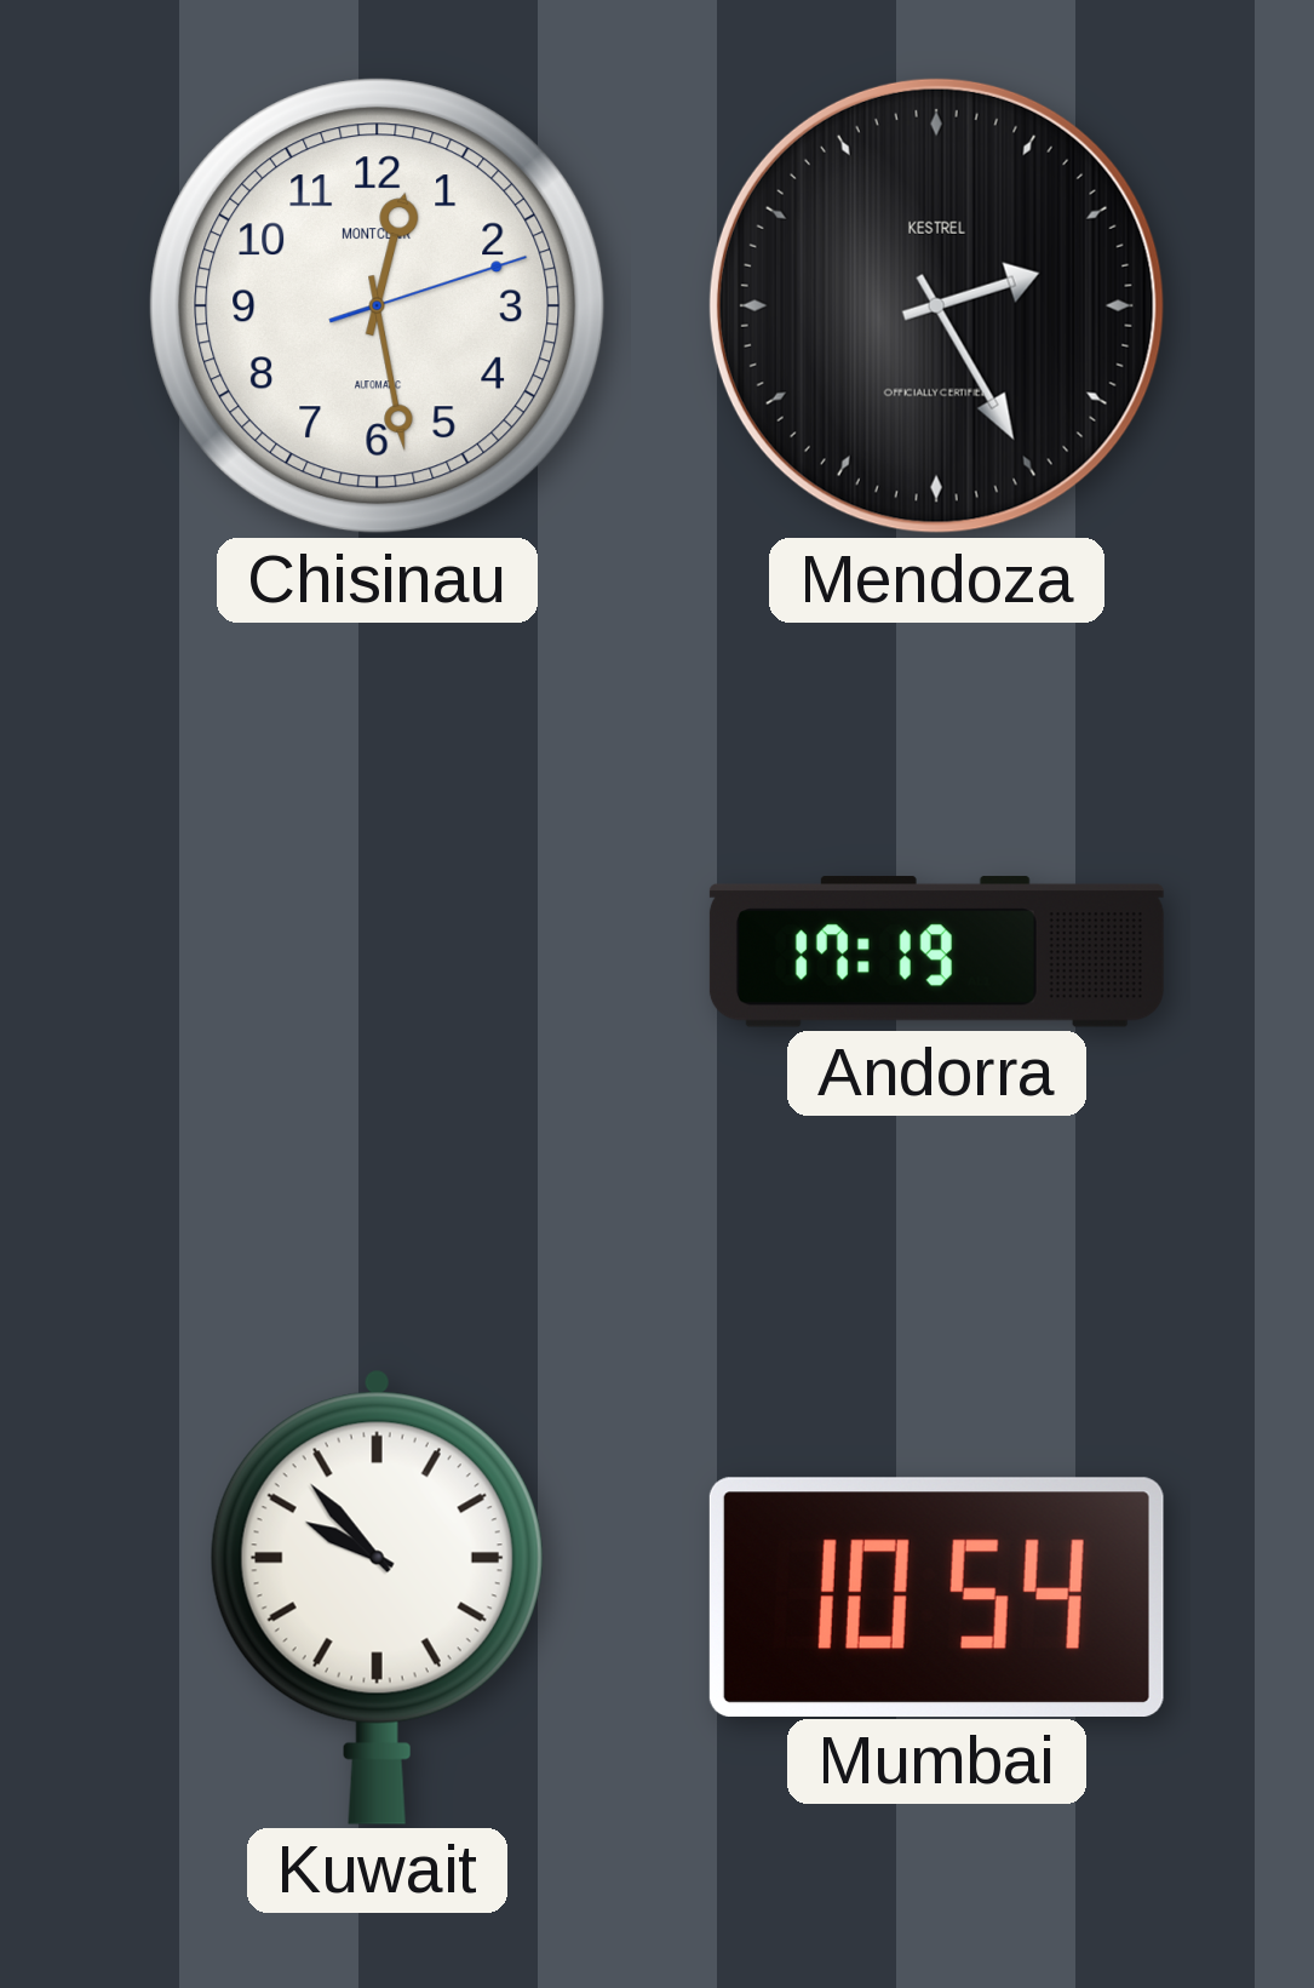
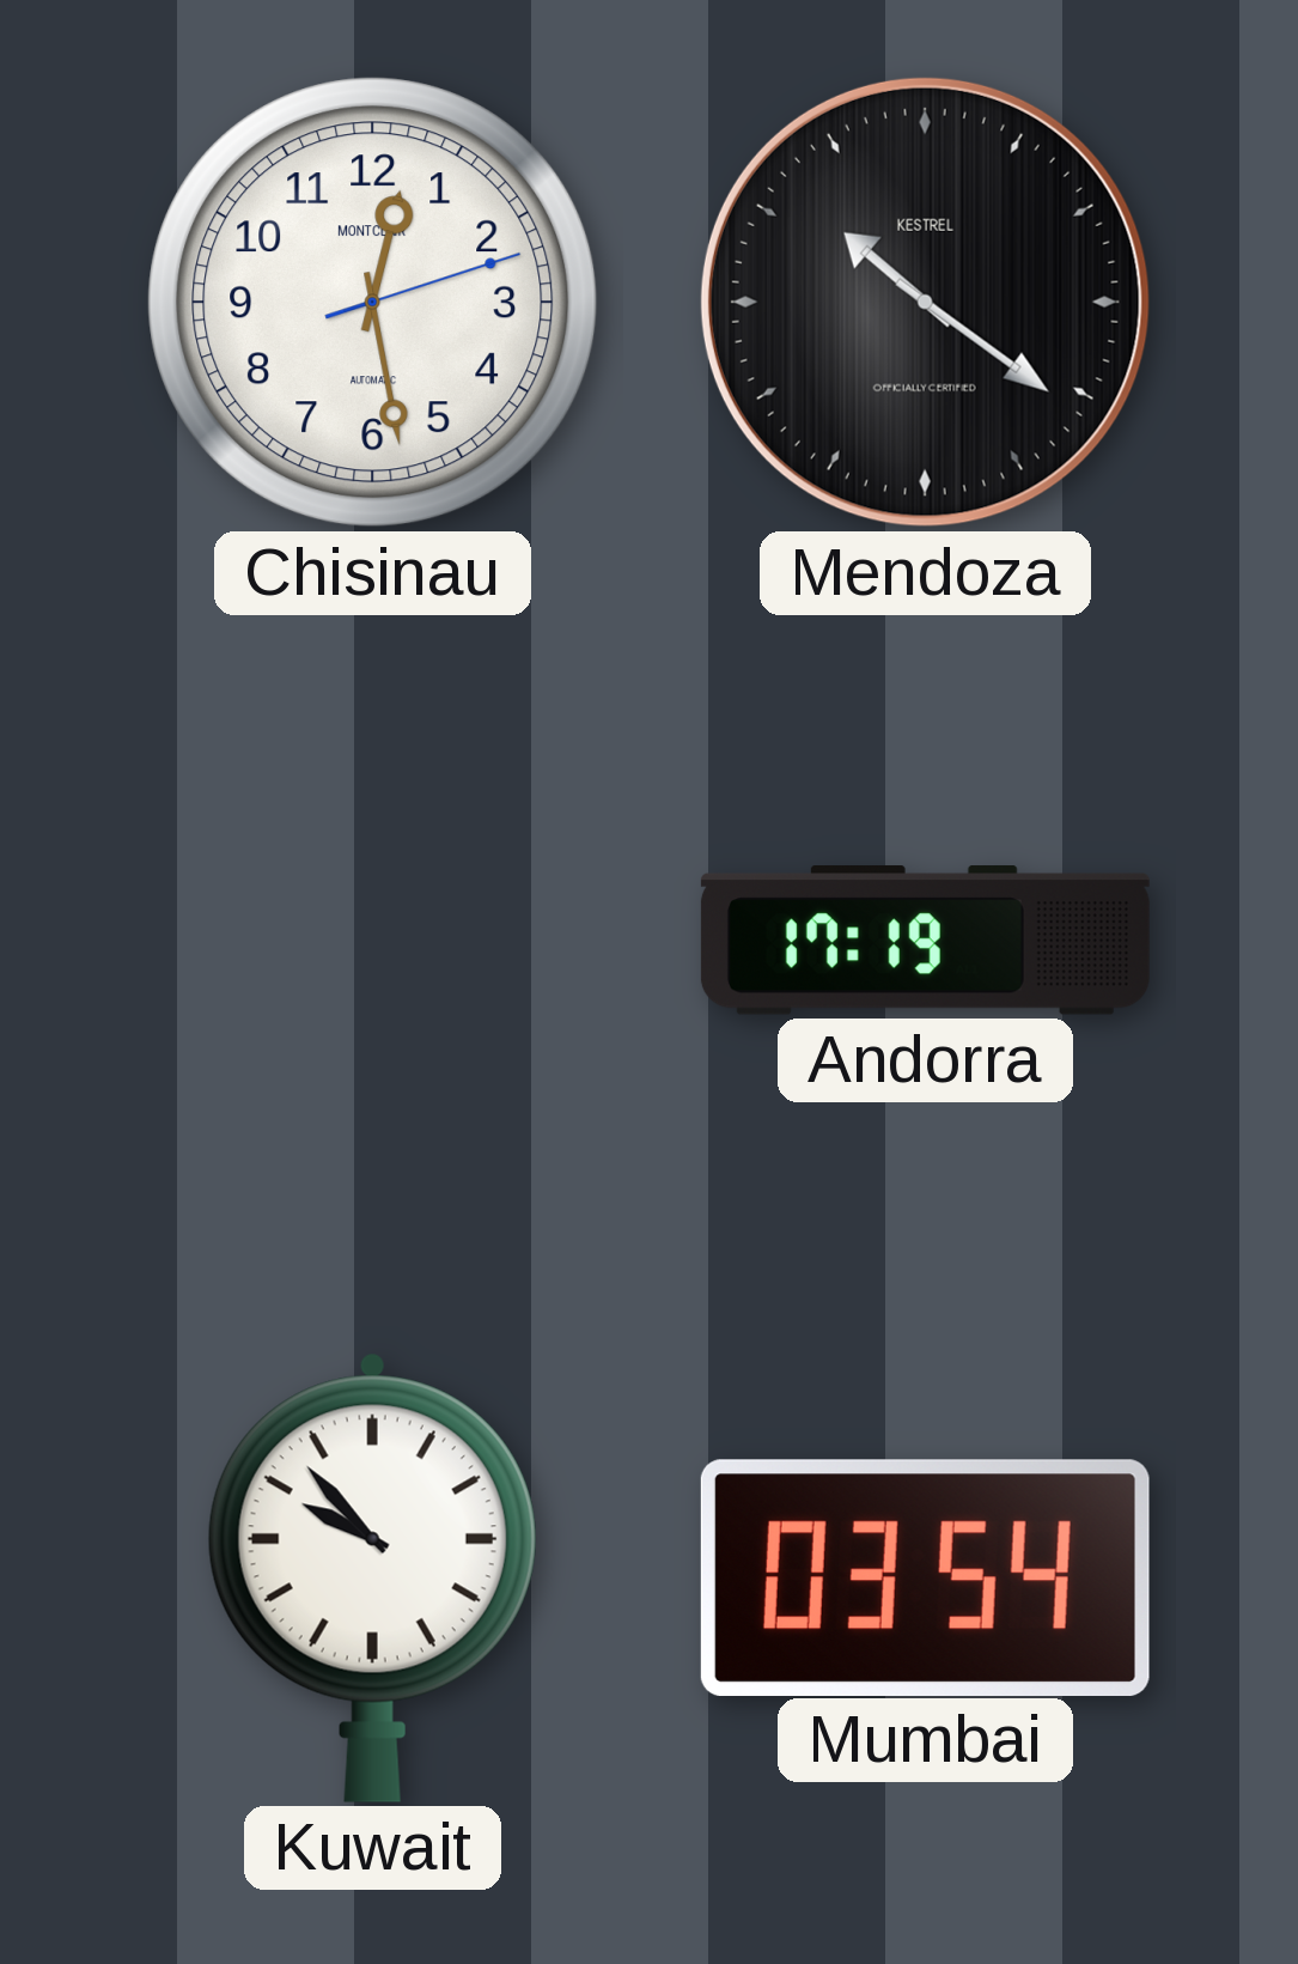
Mendoza: 2:25 -> 10:21
Mumbai: 10:54 -> 03:54
